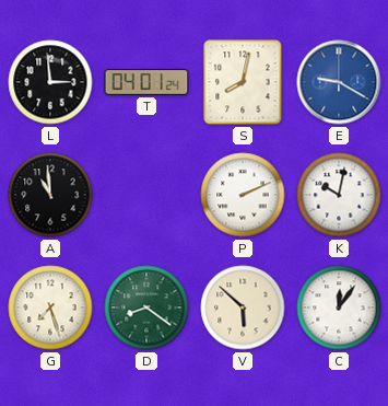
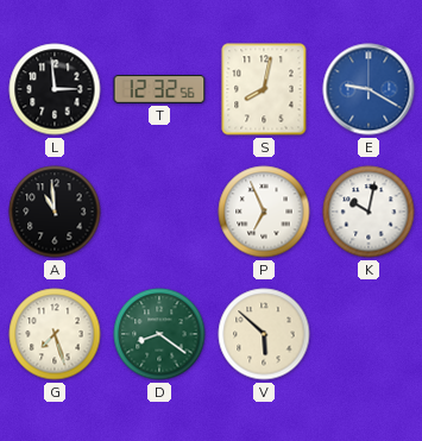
T: 04:01 -> 12:32
P: 2:11 -> 6:56
C: 12:06 -> none
